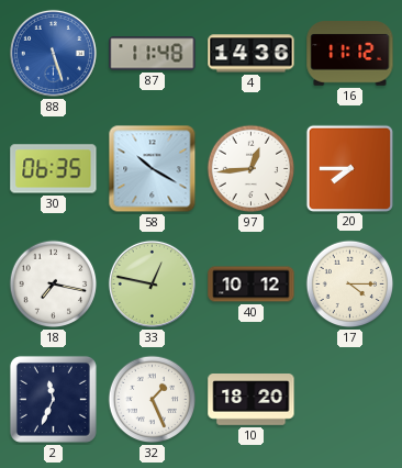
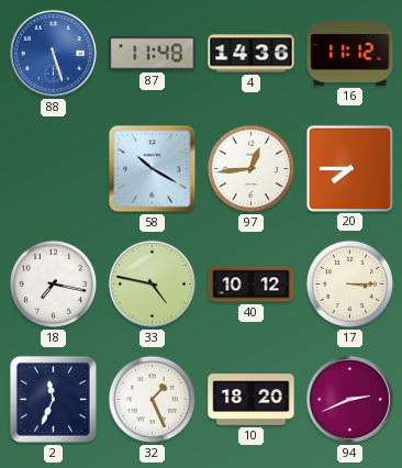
30: 06:35 -> none
33: 12:47 -> 4:47
17: 4:15 -> 3:15
94: none -> 2:41
